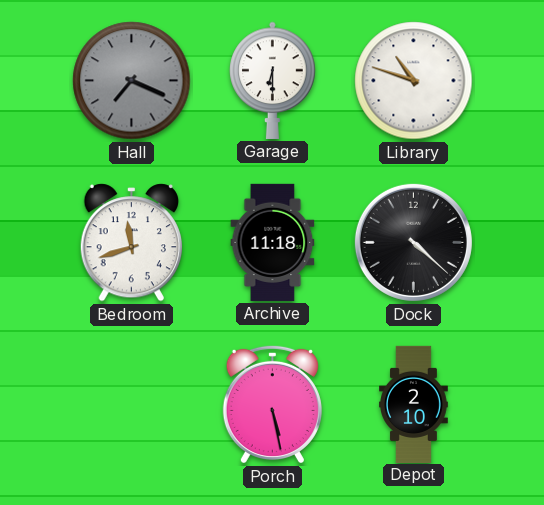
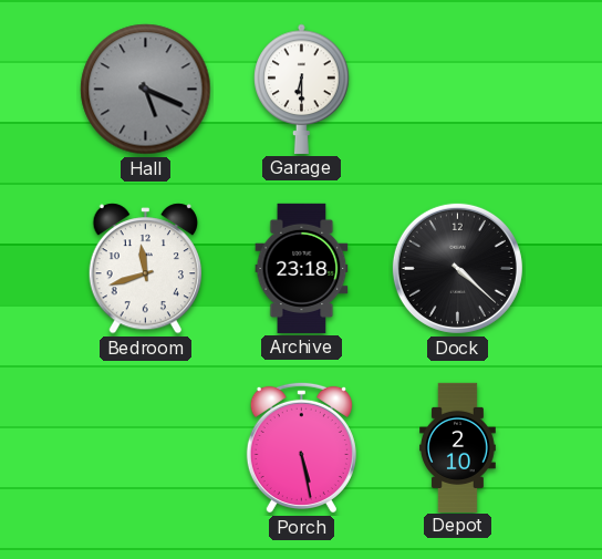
Hall: 7:19 -> 5:19
Library: 10:48 -> none
Archive: 11:18 -> 23:18
